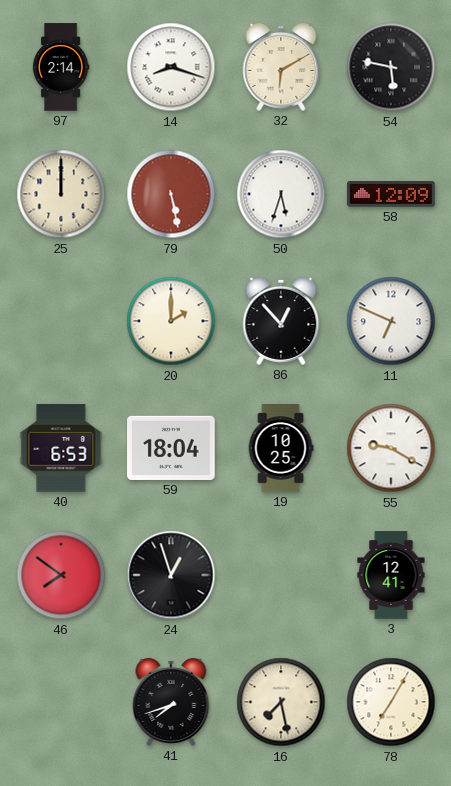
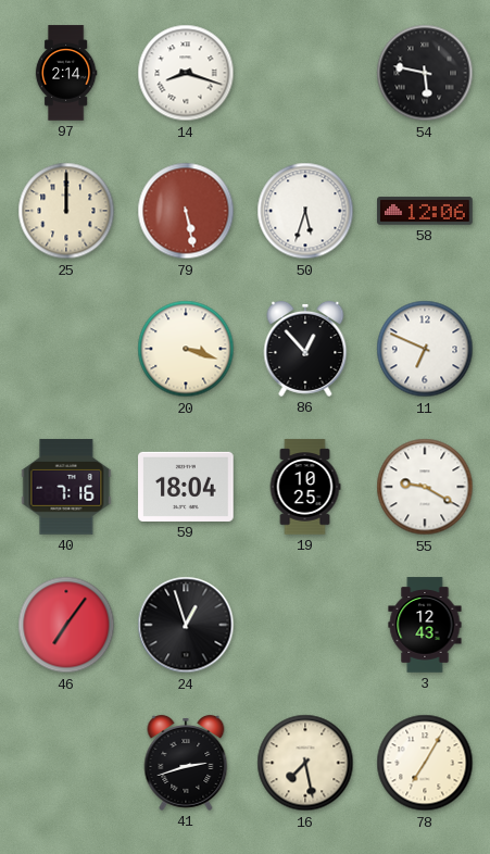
32: 6:10 -> none
58: 12:09 -> 12:06
20: 2:00 -> 3:18
40: 6:53 -> 7:16
46: 7:51 -> 7:06
3: 12:41 -> 12:43
41: 7:42 -> 2:42
